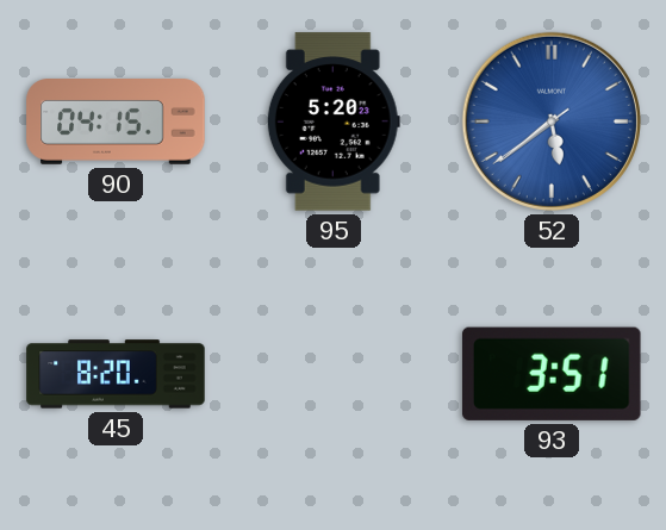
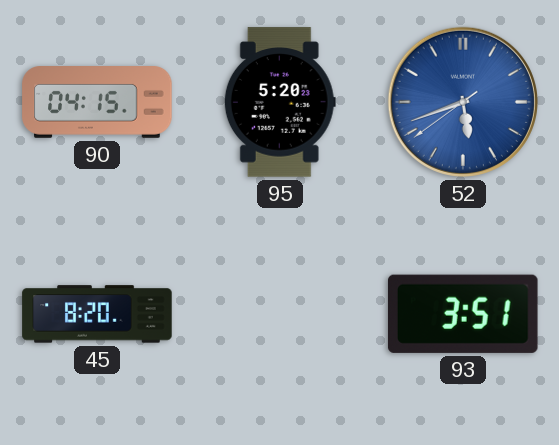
52: 5:38 -> 5:41
